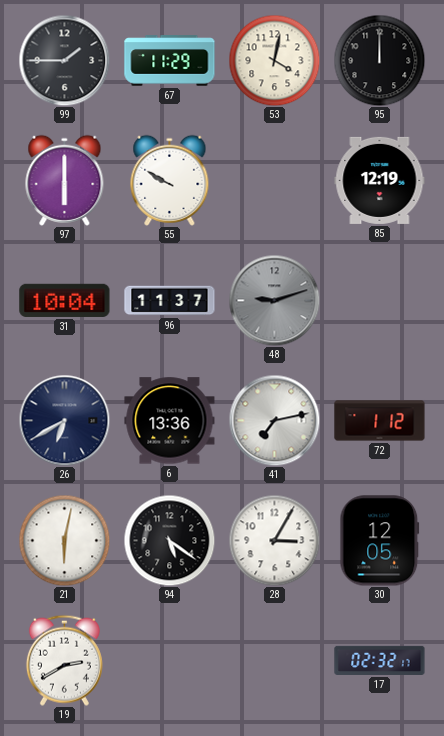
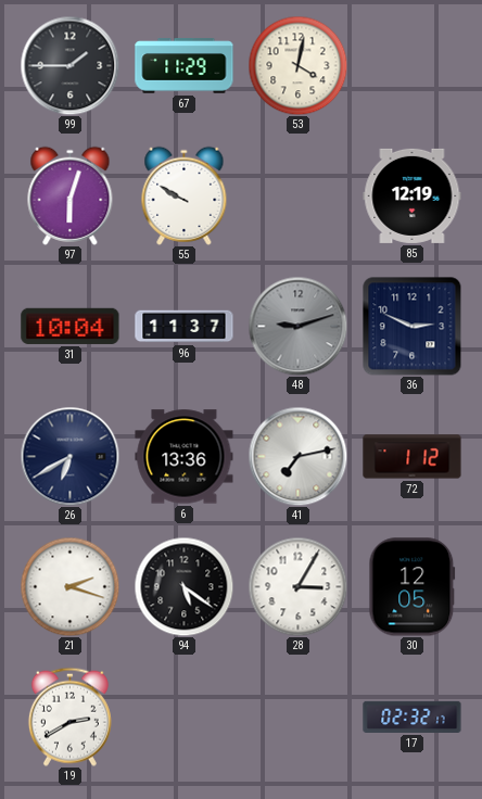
95: 12:00 -> none
97: 6:00 -> 6:03
36: none -> 2:49
21: 6:02 -> 2:18
